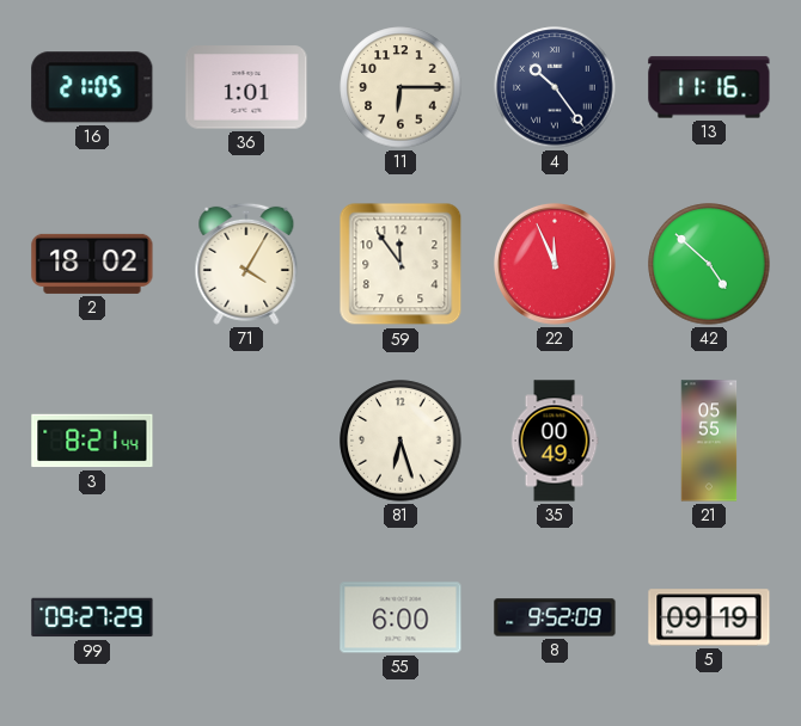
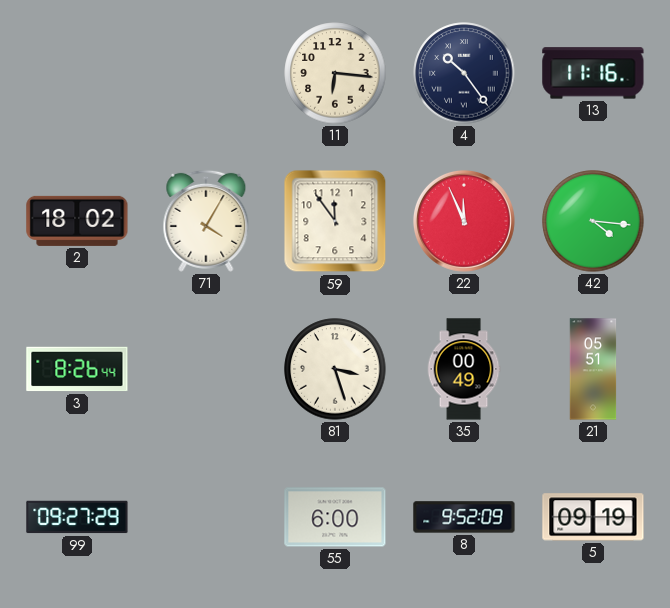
16: 21:05 -> none
36: 1:01 -> none
11: 6:15 -> 6:16
42: 4:52 -> 4:16
3: 8:21 -> 8:26
81: 6:27 -> 3:27
21: 05:55 -> 05:51
